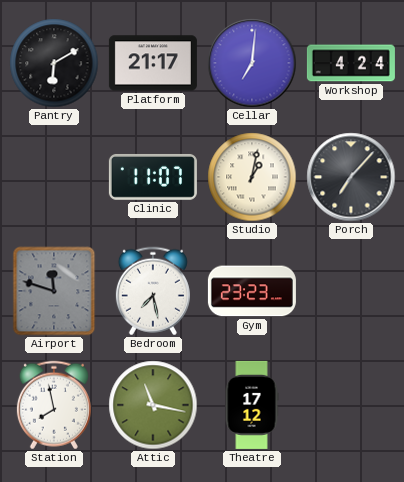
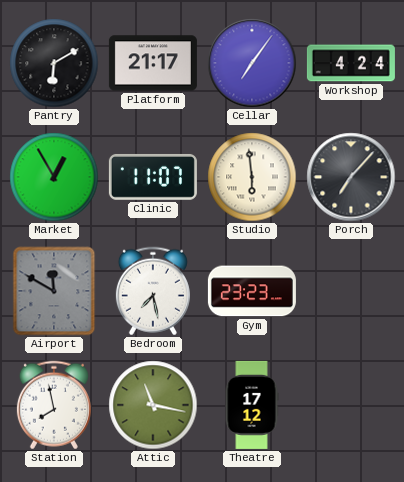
Cellar: 7:01 -> 7:06
Market: none -> 12:55
Studio: 1:02 -> 5:59
Airport: 11:48 -> 11:50
